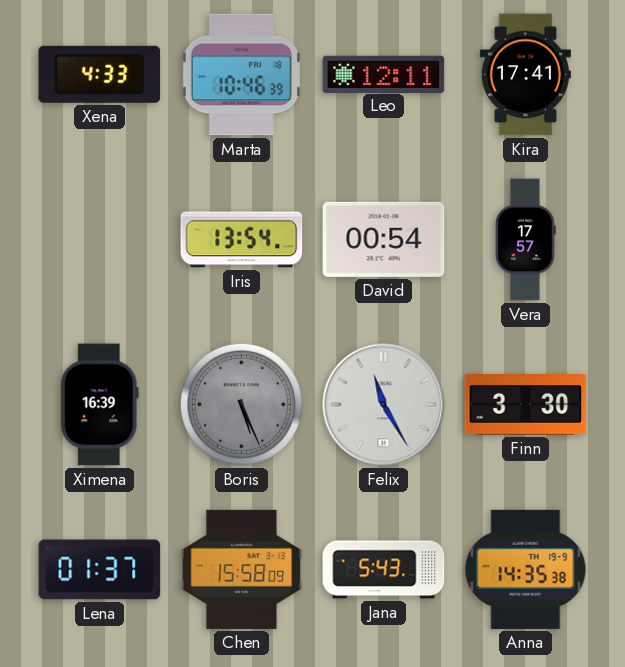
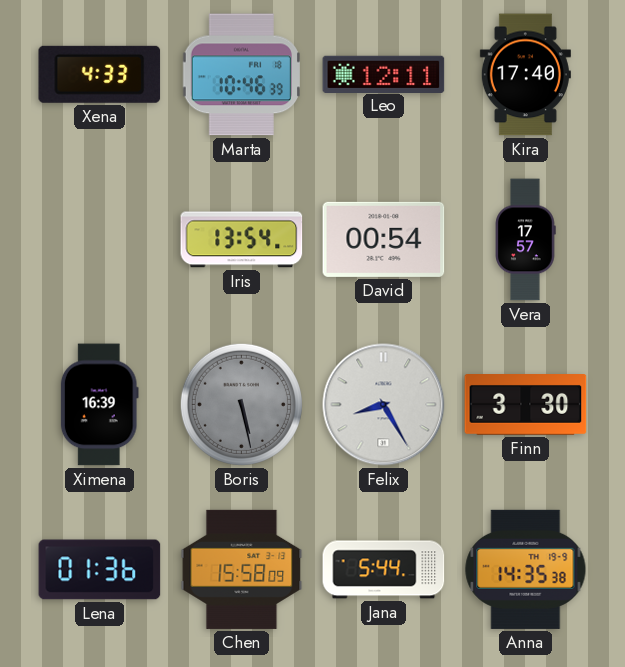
Kira: 17:41 -> 17:40
Boris: 5:26 -> 5:28
Felix: 11:25 -> 8:25
Lena: 01:37 -> 01:36
Jana: 5:43 -> 5:44
